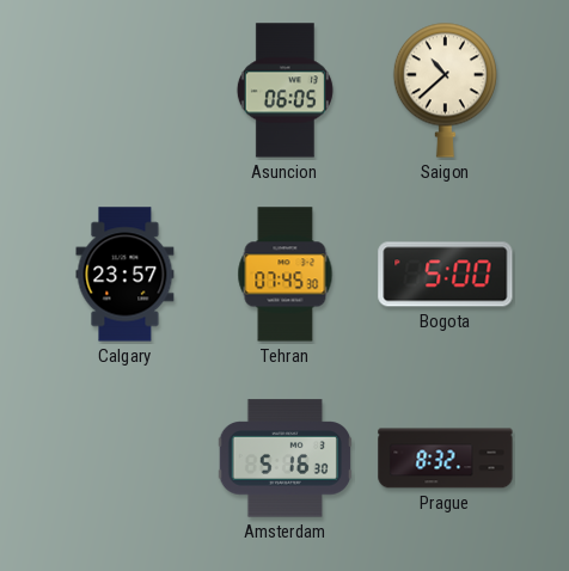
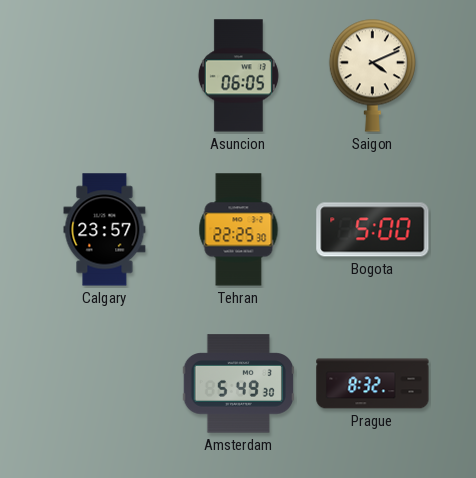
Saigon: 10:38 -> 4:11
Tehran: 07:45 -> 22:25
Amsterdam: 5:16 -> 5:49
